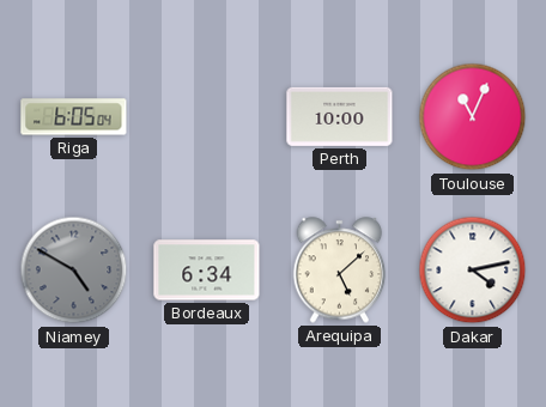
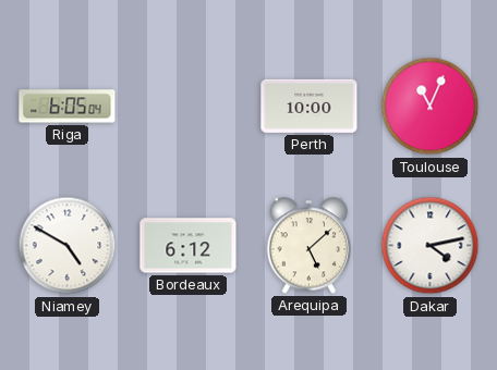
Niamey dial: grey -> white
Bordeaux: 6:34 -> 6:12
